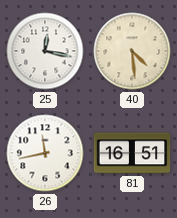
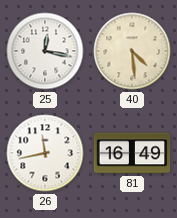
81: 16:51 -> 16:49
